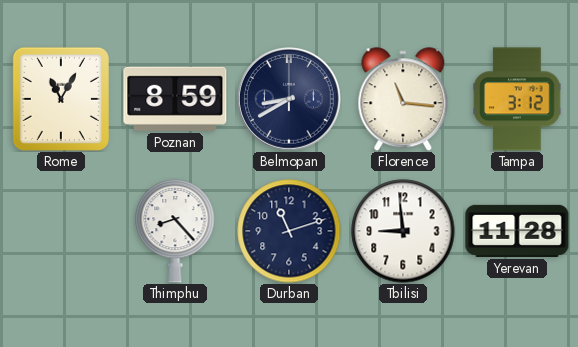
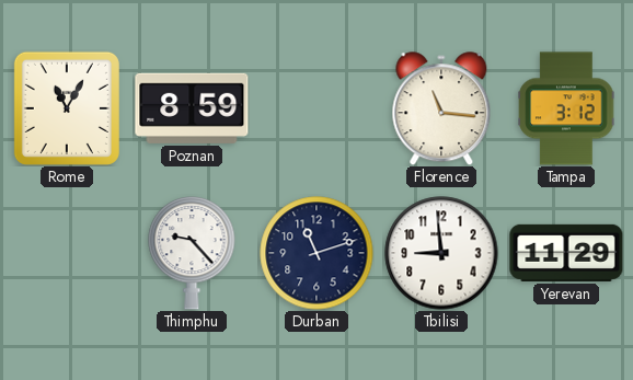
Belmopan: 8:40 -> none
Thimphu: 8:23 -> 9:23
Yerevan: 11:28 -> 11:29
